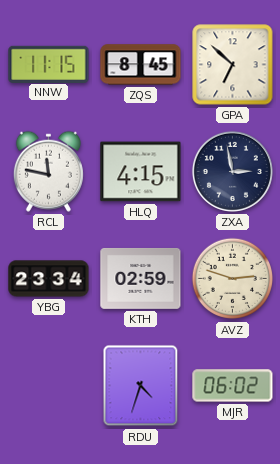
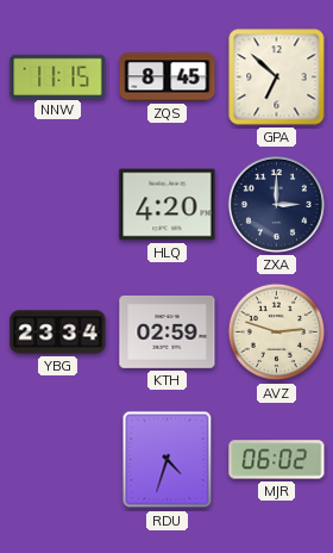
RCL: 11:47 -> none
HLQ: 4:15 -> 4:20
ZXA: 2:58 -> 3:00
